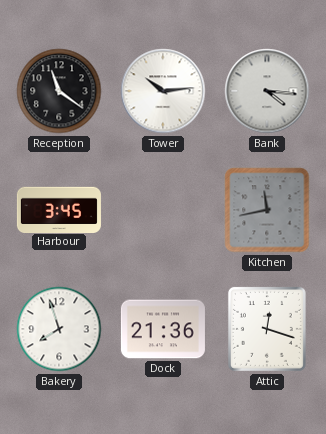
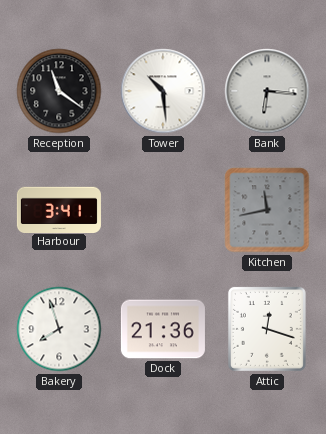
Tower: 10:14 -> 10:29
Bank: 4:16 -> 6:16
Harbour: 3:45 -> 3:41
